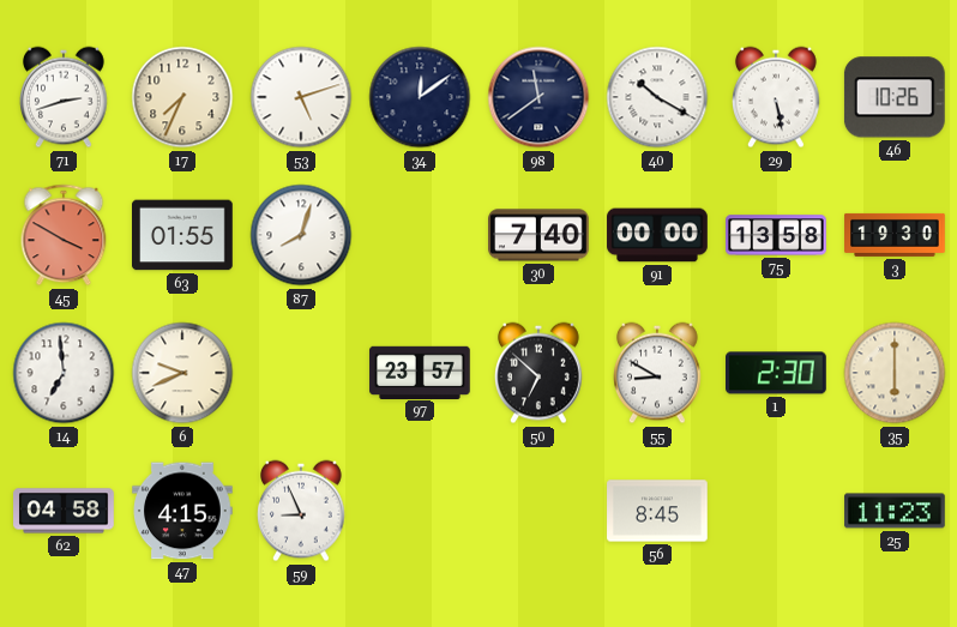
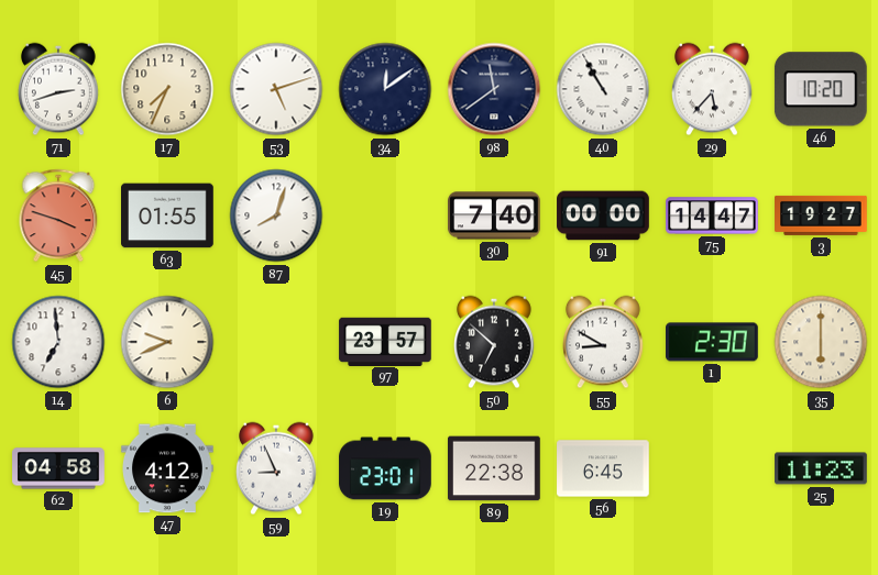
40: 10:20 -> 10:55
29: 5:28 -> 5:37
46: 10:26 -> 10:20
45: 3:50 -> 3:48
75: 13:58 -> 14:47
3: 19:30 -> 19:27
47: 4:15 -> 4:12
19: none -> 23:01
89: none -> 22:38
56: 8:45 -> 6:45
